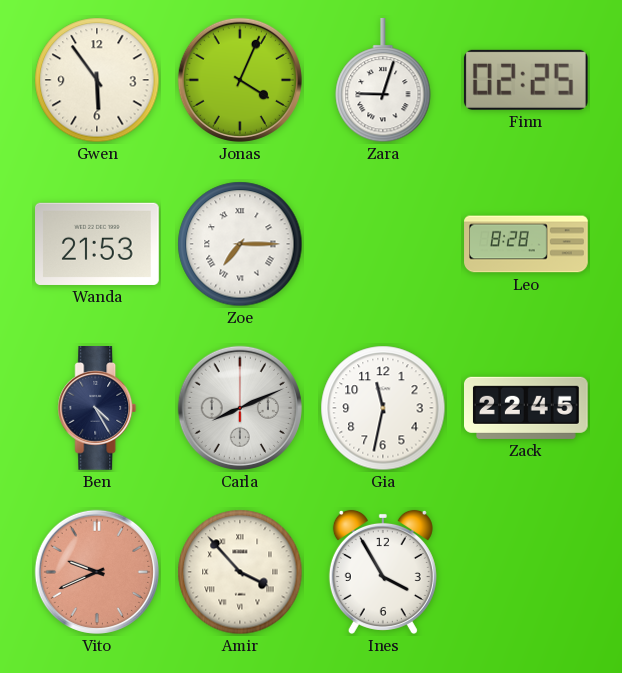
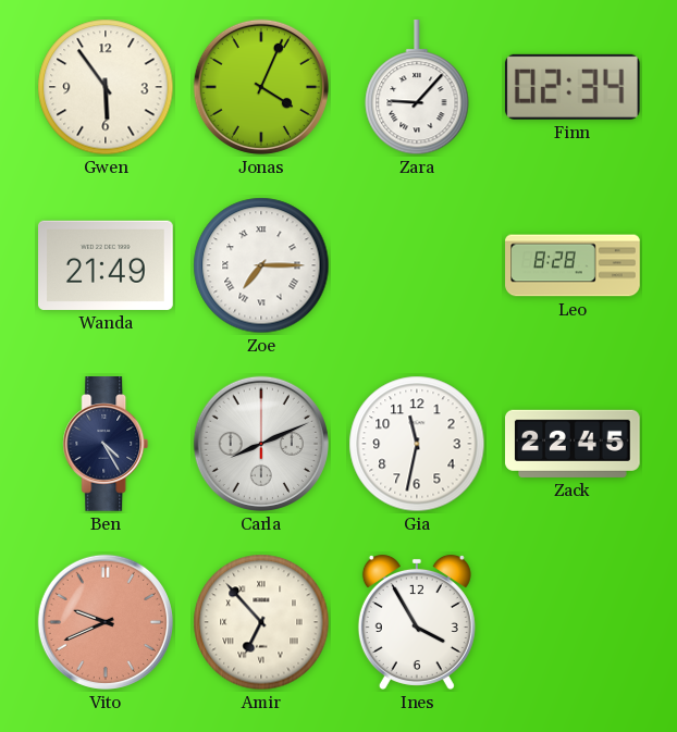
Zara: 9:03 -> 9:07
Finn: 02:25 -> 02:34
Wanda: 21:53 -> 21:49
Amir: 3:53 -> 6:53
